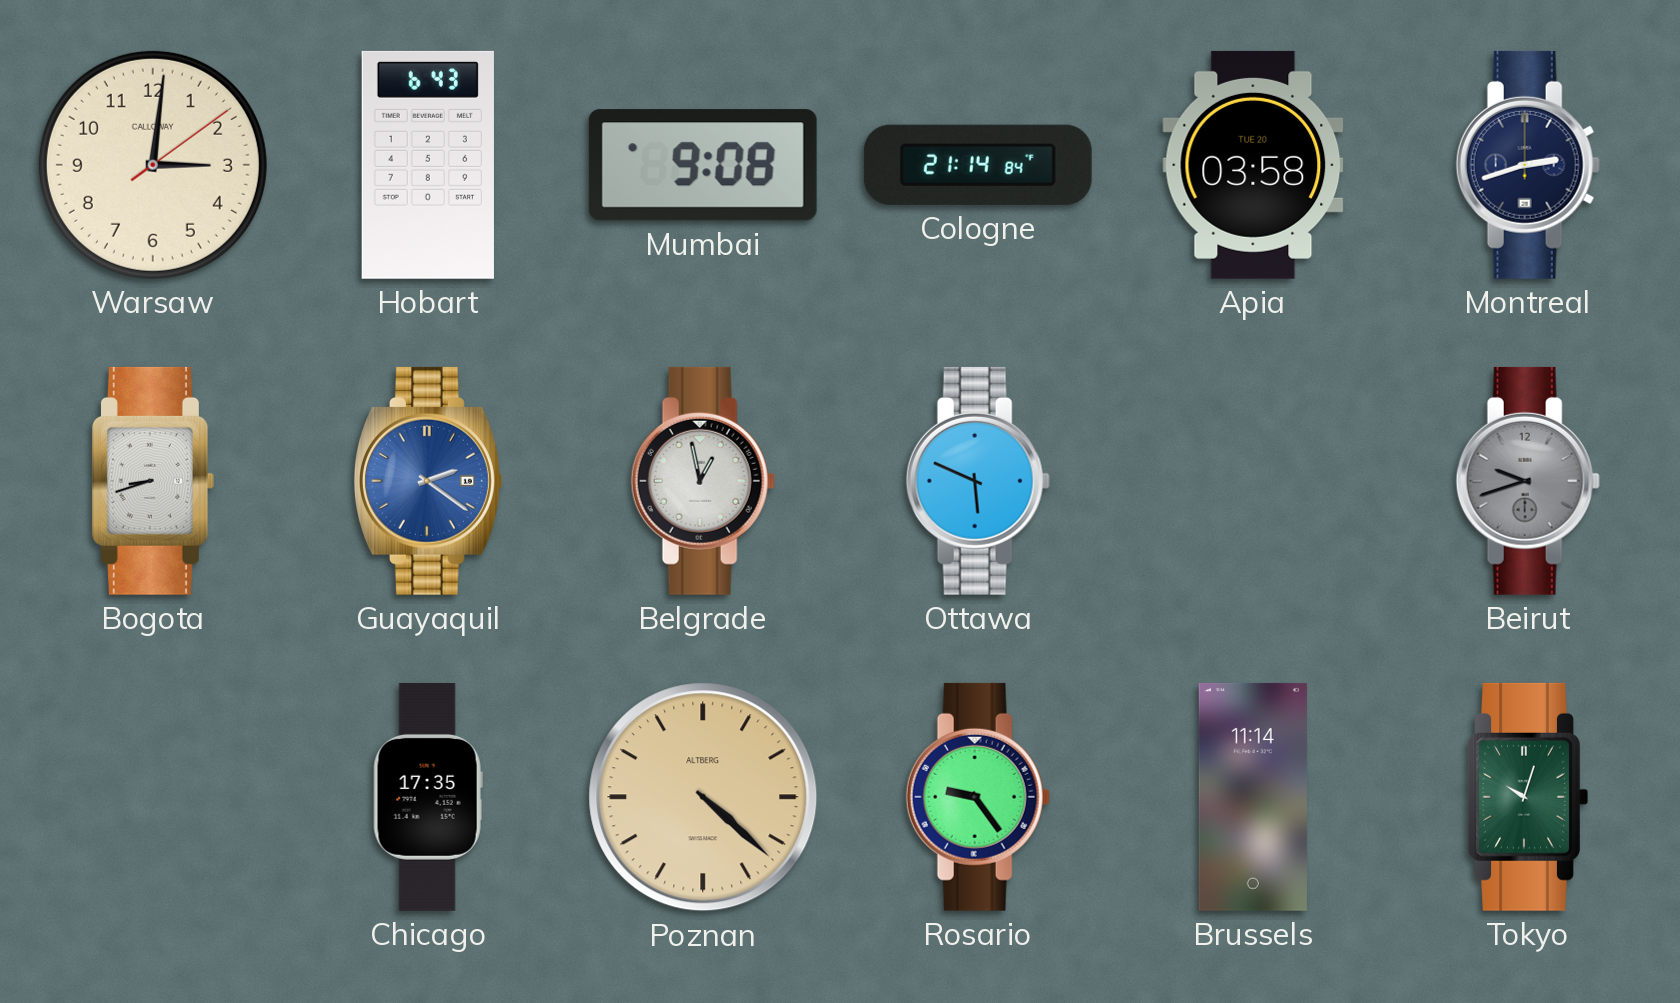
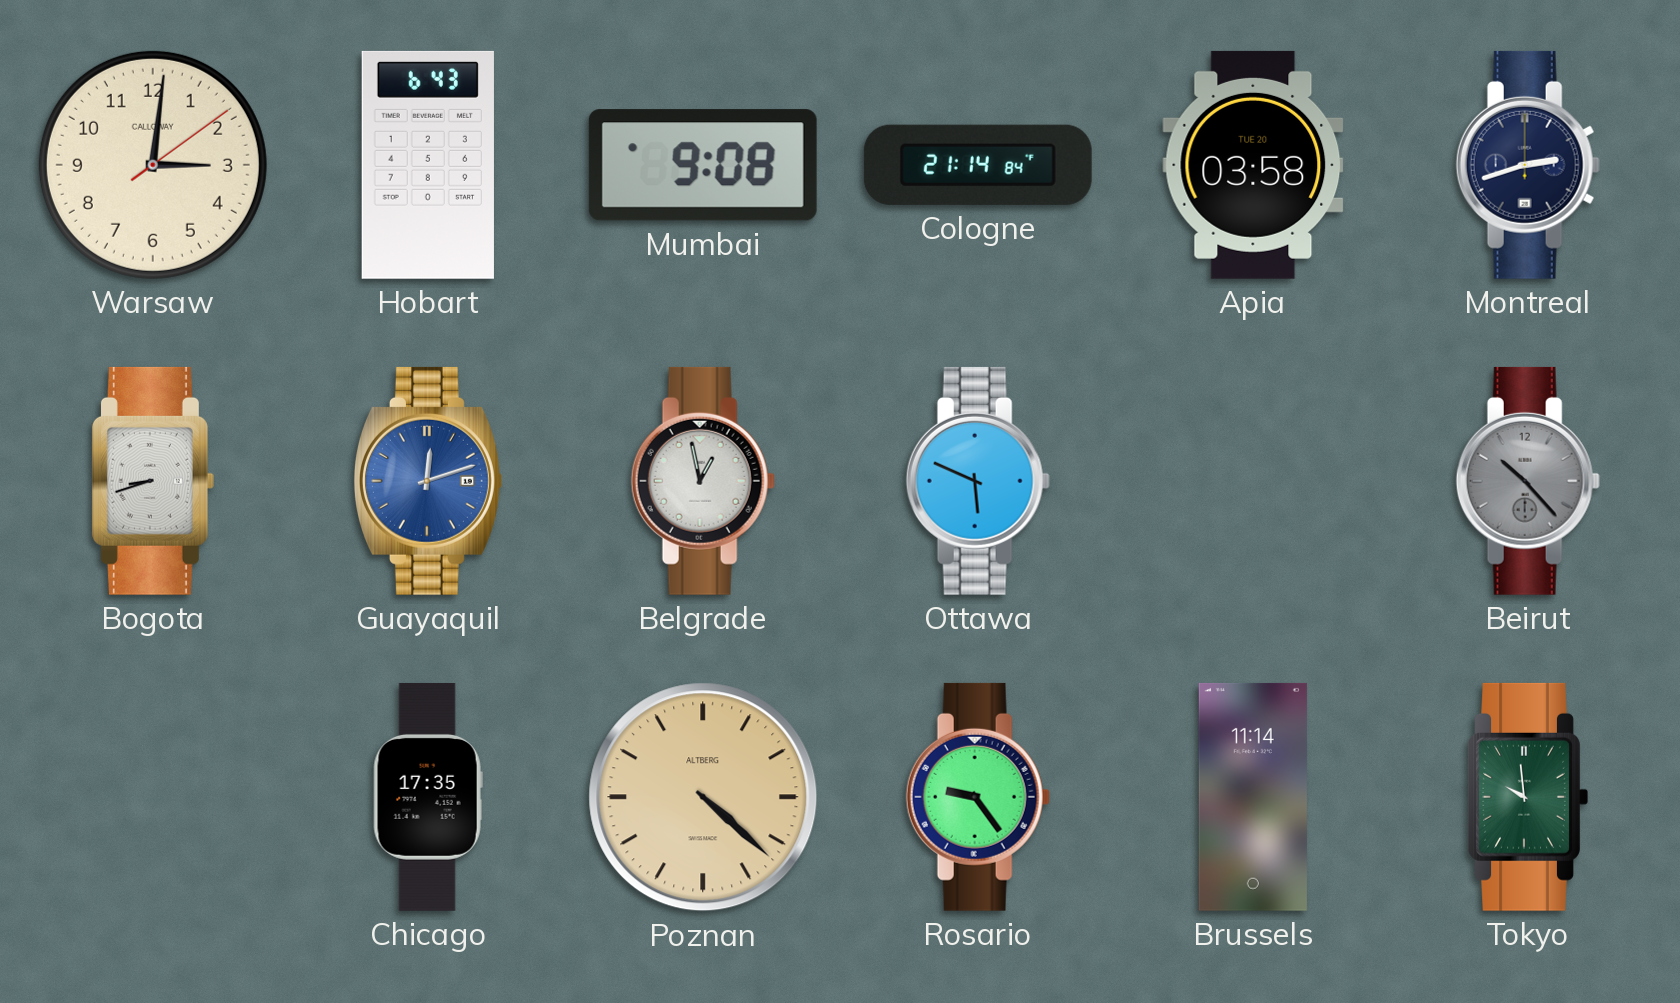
Guayaquil: 2:21 -> 12:12
Beirut: 9:42 -> 10:23
Tokyo: 10:03 -> 9:59
